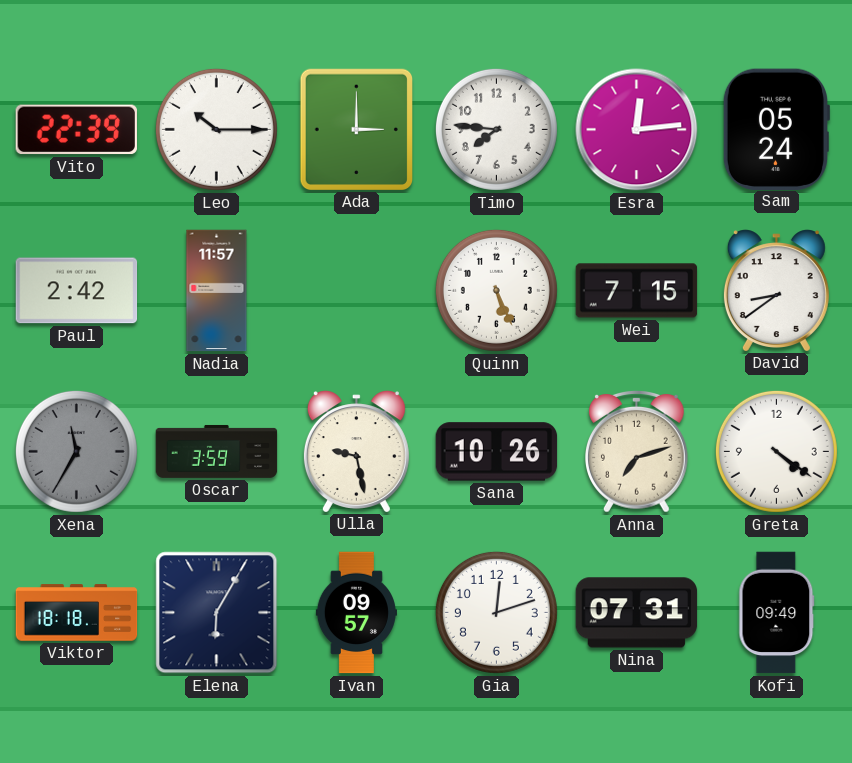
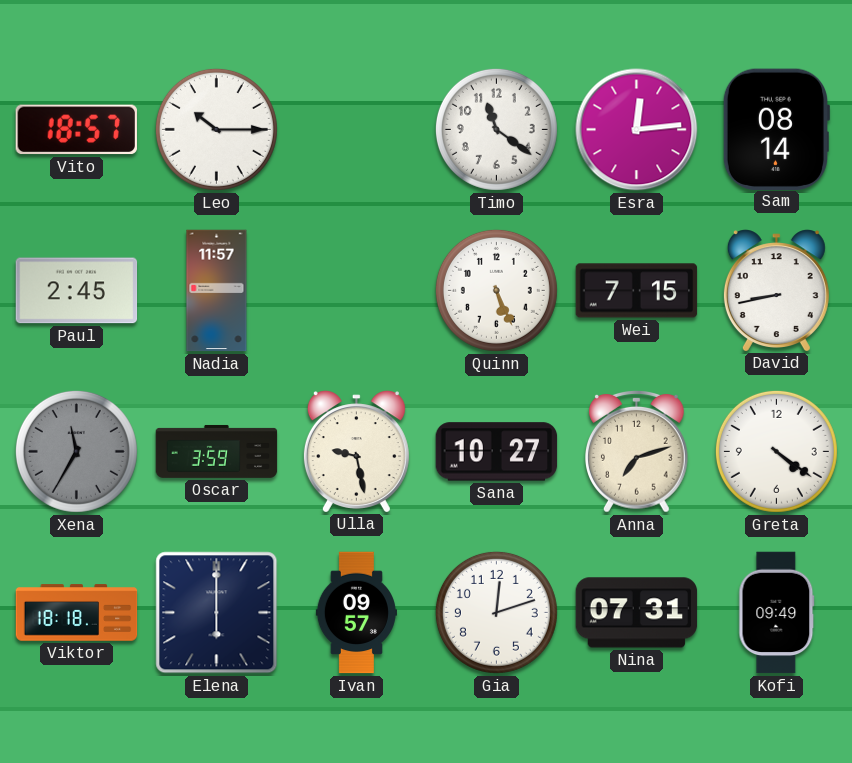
Vito: 22:39 -> 18:57
Ada: 3:00 -> none
Timo: 7:46 -> 11:21
Sam: 05:24 -> 08:14
Paul: 2:42 -> 2:45
David: 8:39 -> 8:43
Sana: 10:26 -> 10:27
Elena: 6:05 -> 6:00
